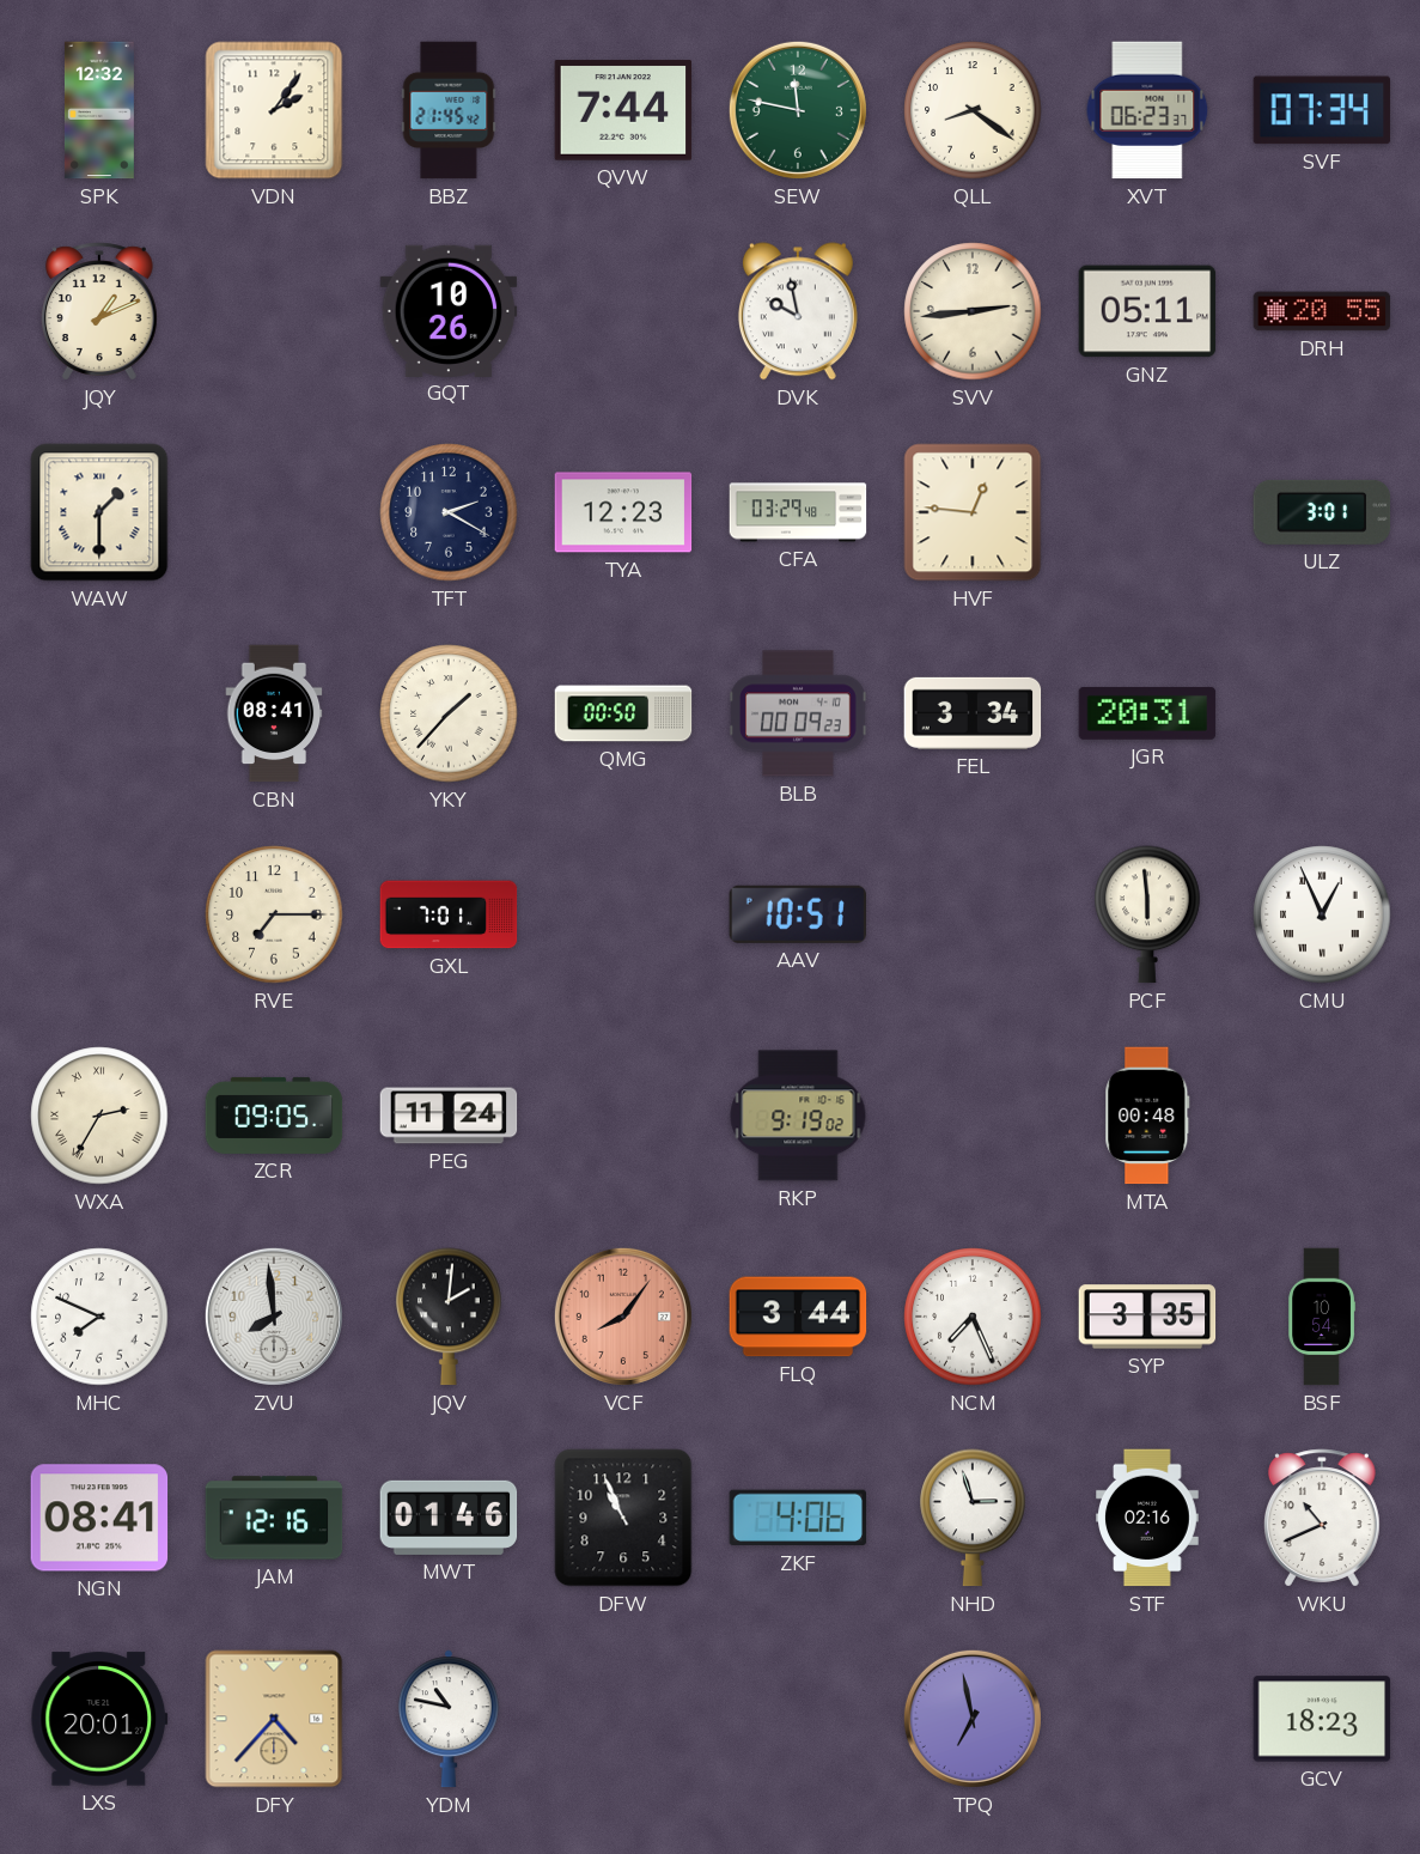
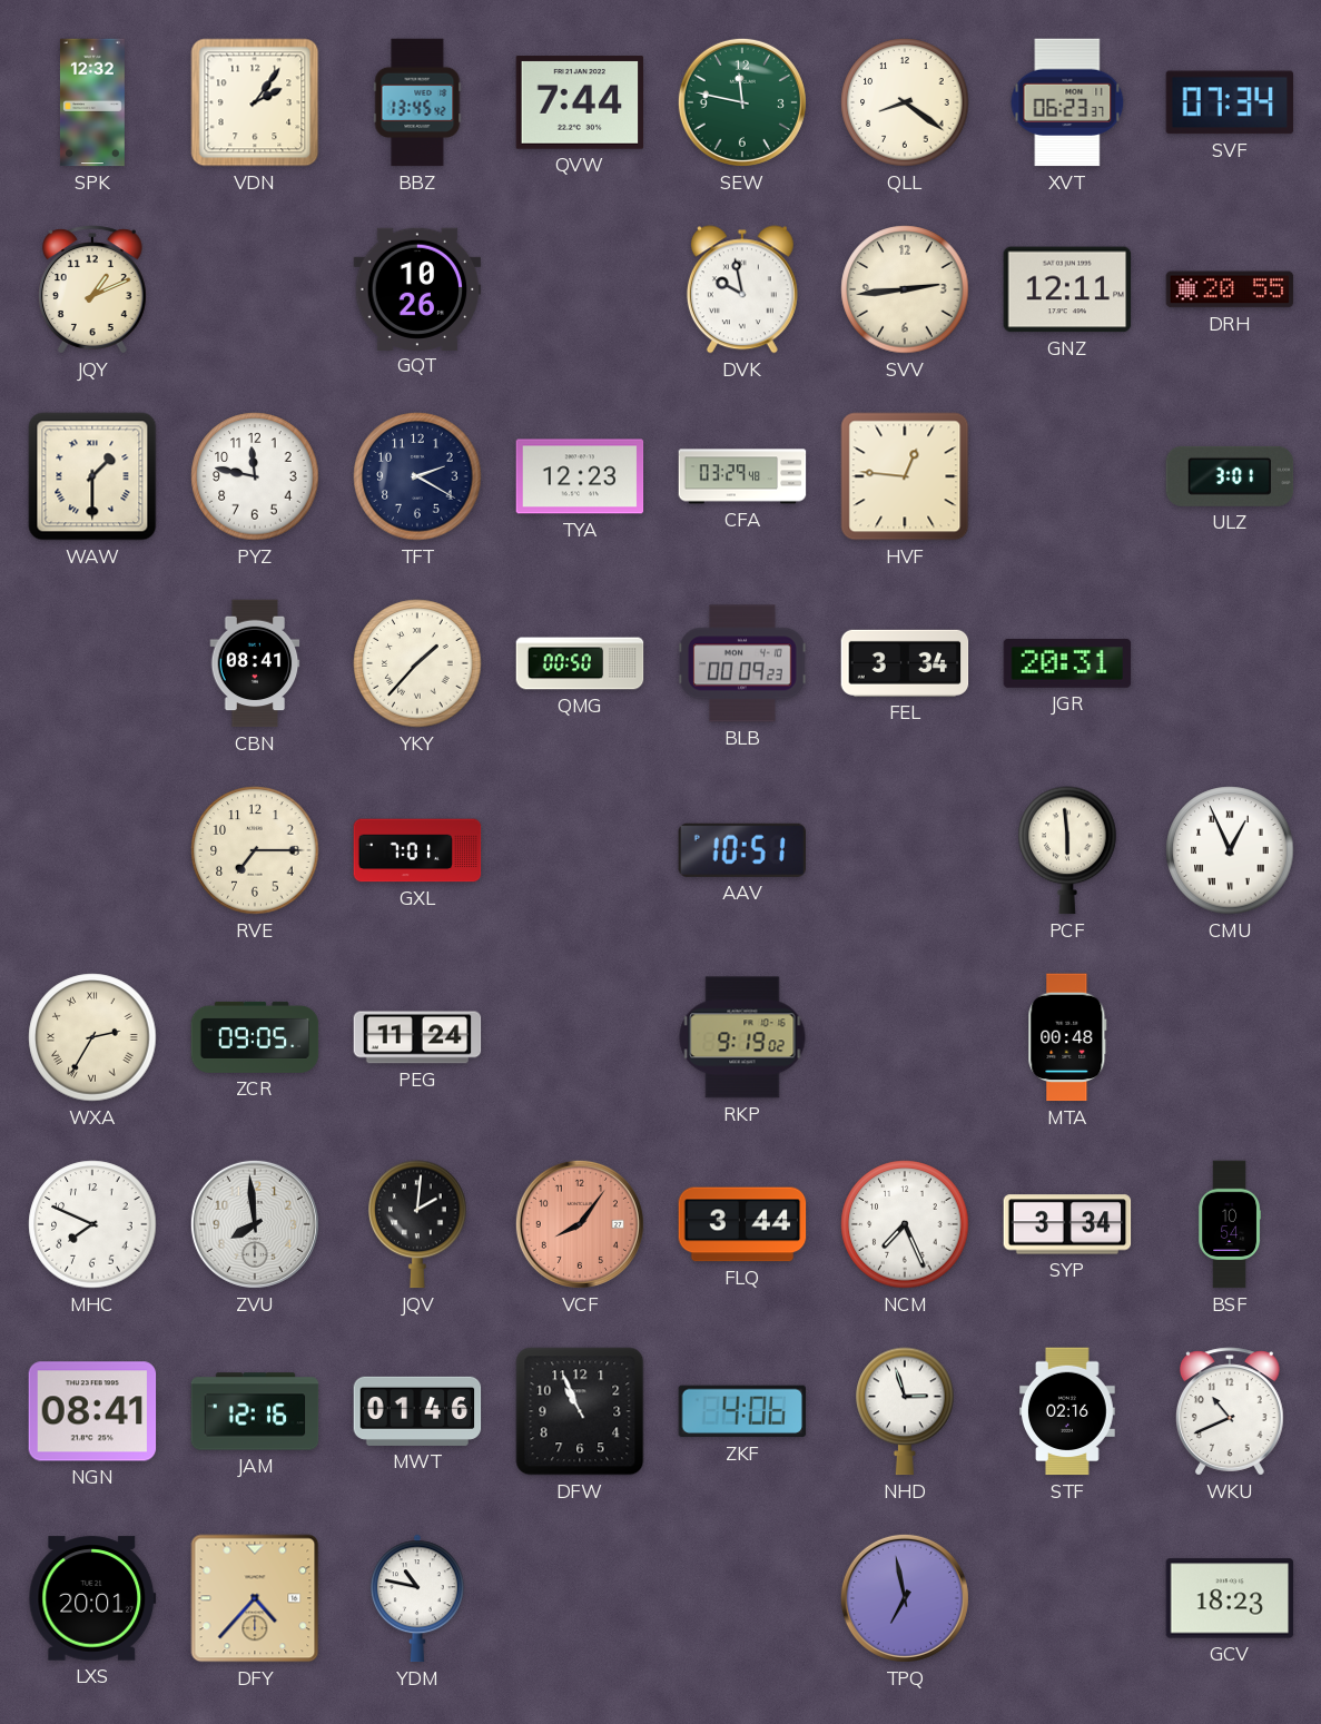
BBZ: 21:45 -> 13:45
GNZ: 05:11 -> 12:11
PYZ: none -> 11:47
SYP: 3:35 -> 3:34
